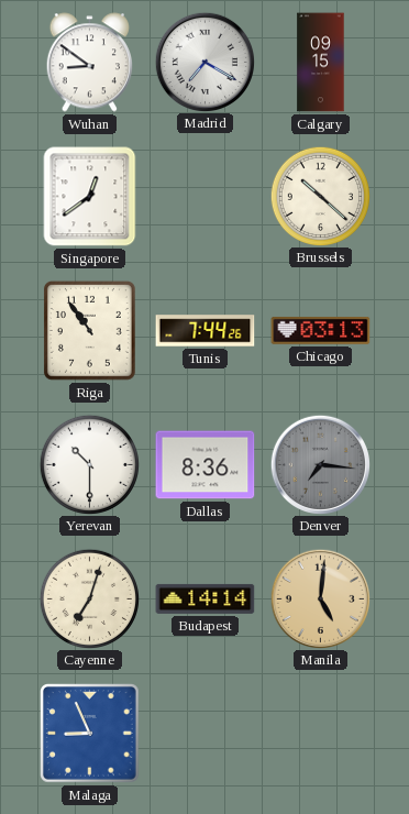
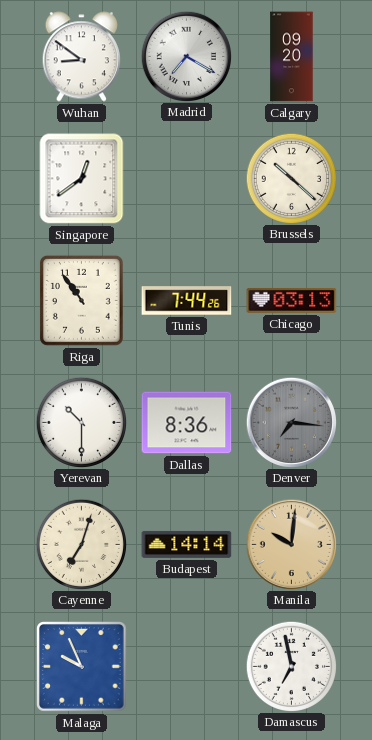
Calgary: 09:15 -> 09:20
Manila: 5:01 -> 10:01
Malaga: 8:56 -> 9:56
Damascus: none -> 6:58
